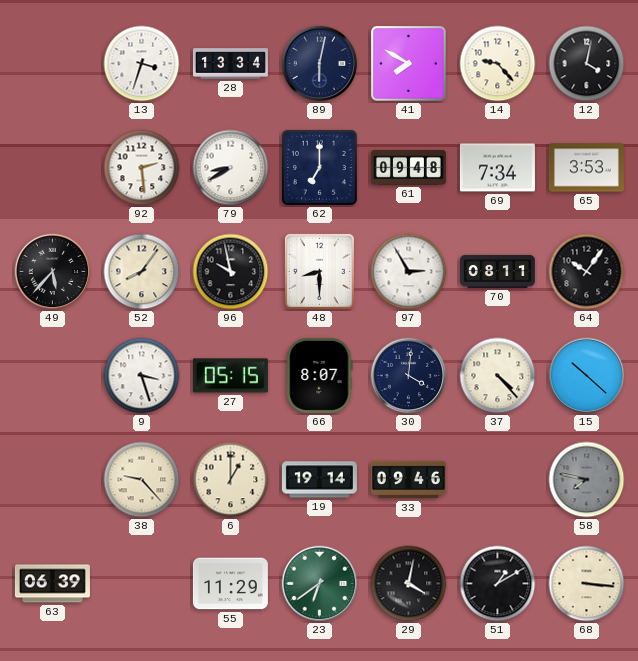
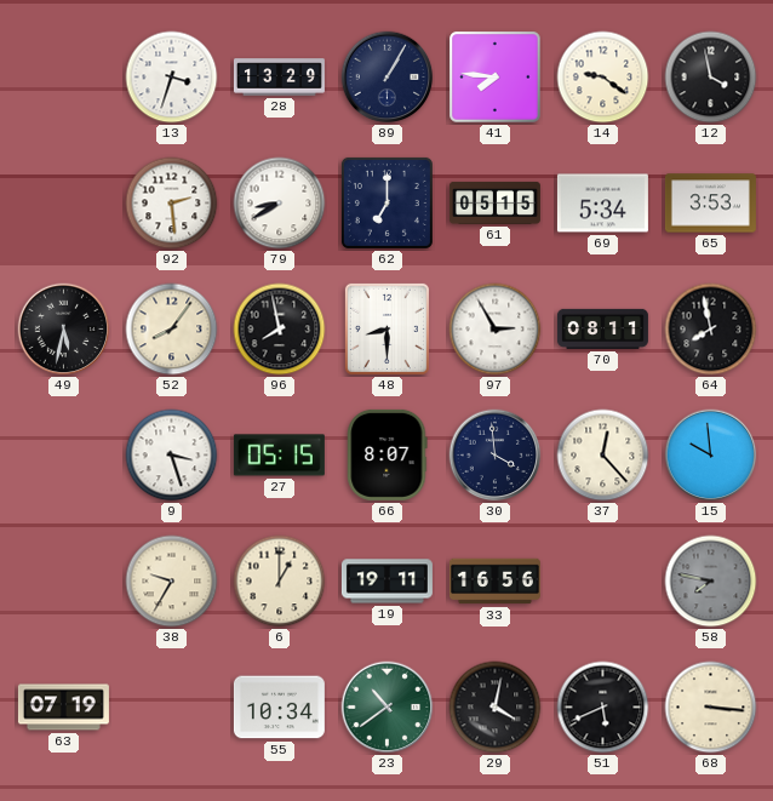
28: 13:34 -> 13:29
89: 6:02 -> 1:05
41: 7:50 -> 7:46
14: 9:23 -> 9:21
12: 4:02 -> 3:58
61: 09:48 -> 05:15
69: 7:34 -> 5:34
49: 5:37 -> 5:32
96: 9:58 -> 7:58
64: 10:06 -> 7:58
30: 4:01 -> 3:59
37: 4:23 -> 12:23
15: 10:22 -> 9:59
38: 9:23 -> 9:35
19: 19:14 -> 19:11
33: 09:46 -> 16:56
63: 06:39 -> 07:19
55: 11:29 -> 10:34
23: 6:39 -> 10:39
51: 1:10 -> 5:41
